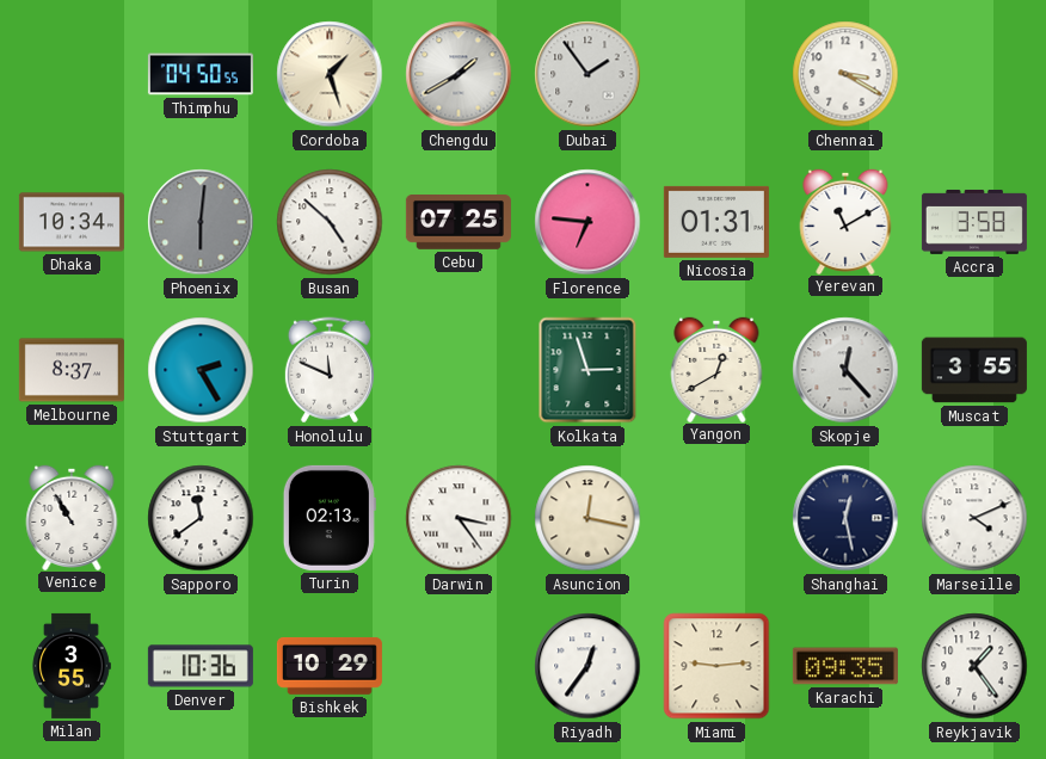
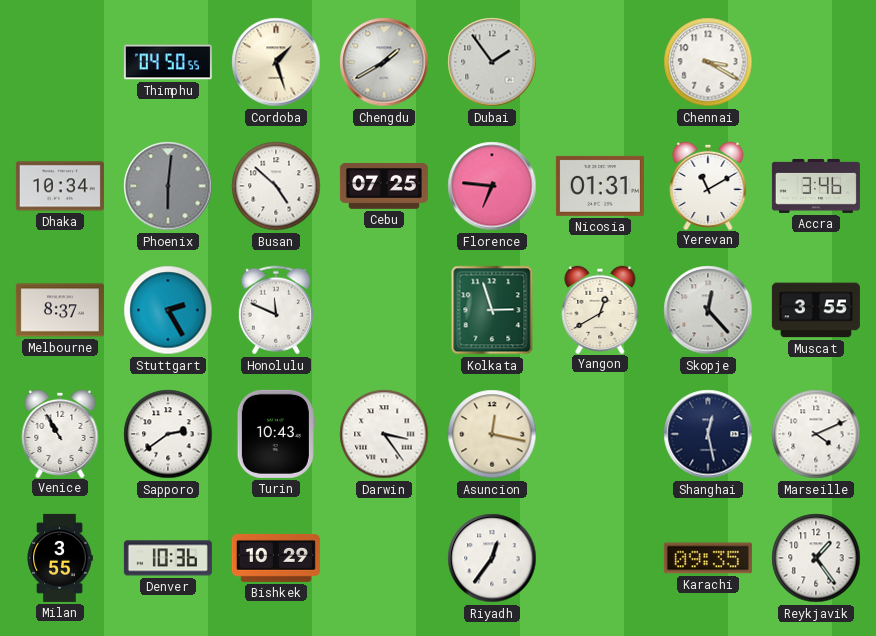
Accra: 3:58 -> 3:46
Sapporo: 11:39 -> 2:39
Turin: 02:13 -> 10:43
Miami: 9:14 -> none
